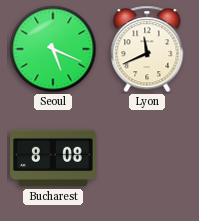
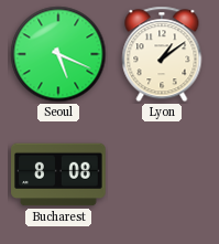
Lyon: 11:41 -> 1:09
